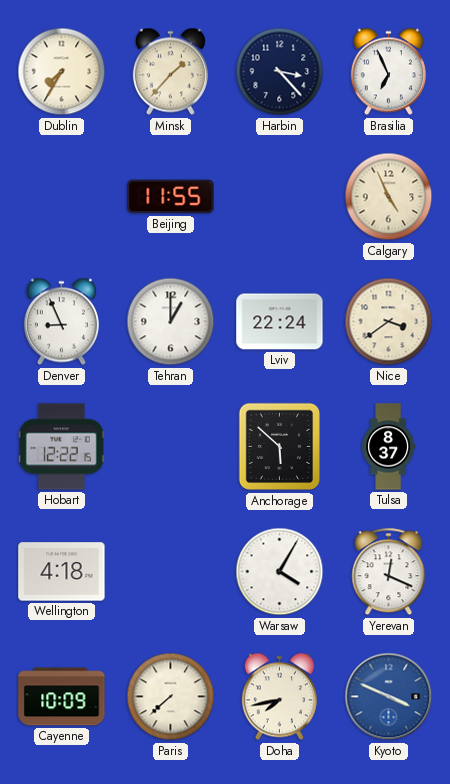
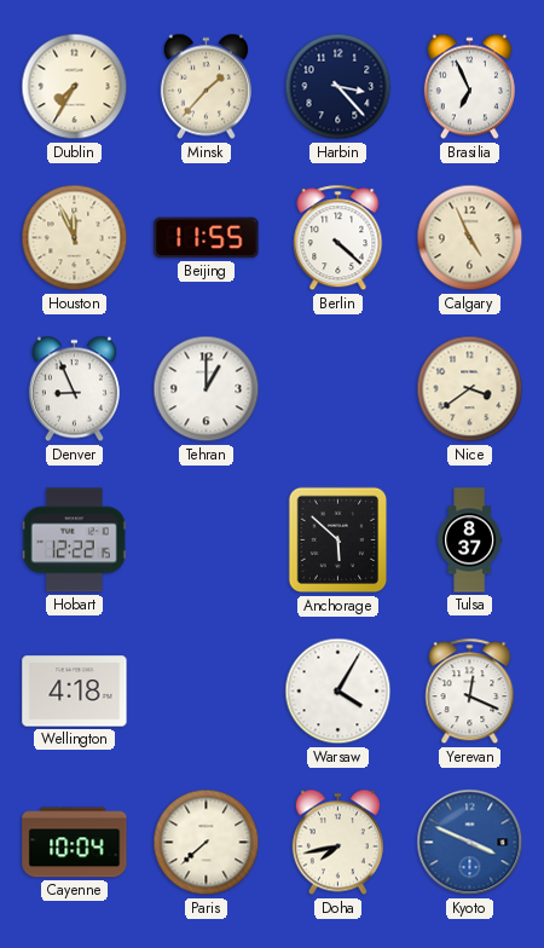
Houston: none -> 11:56
Berlin: none -> 4:22
Lviv: 22:24 -> none
Cayenne: 10:09 -> 10:04
